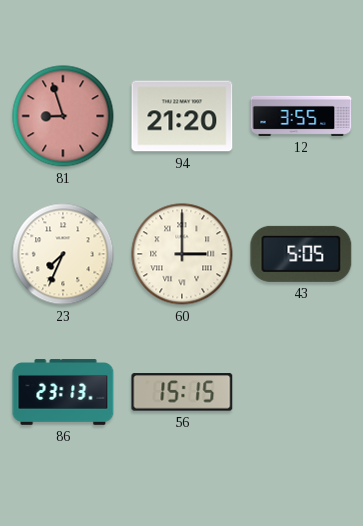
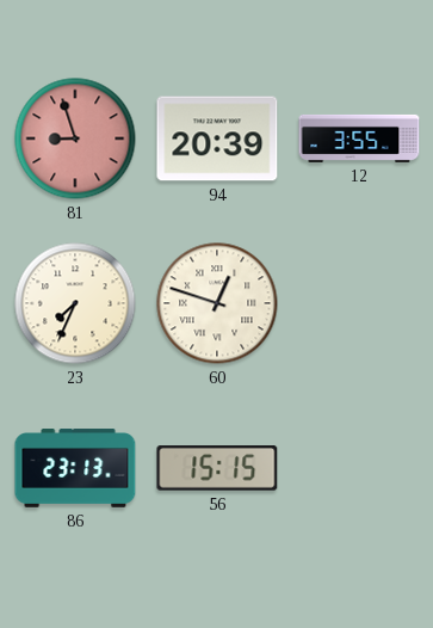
94: 21:20 -> 20:39
60: 3:00 -> 12:48
43: 5:05 -> none
